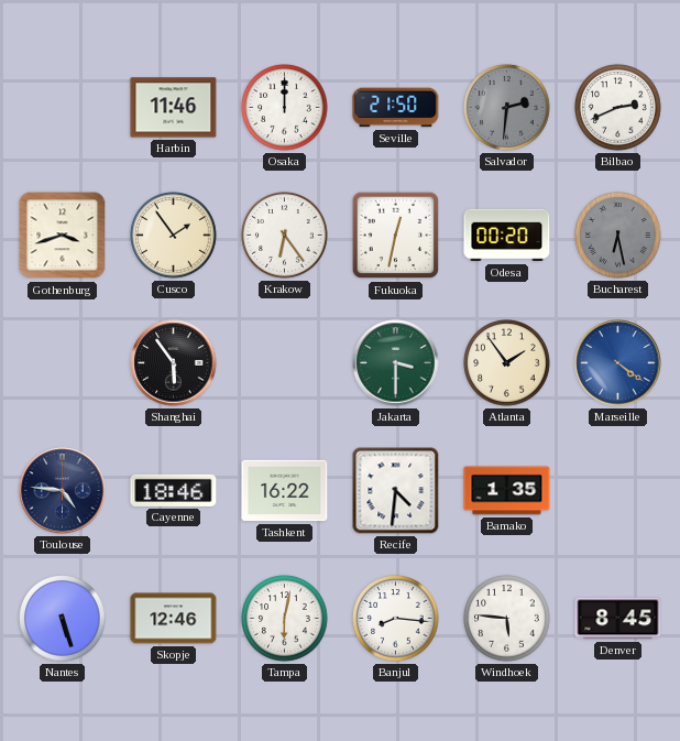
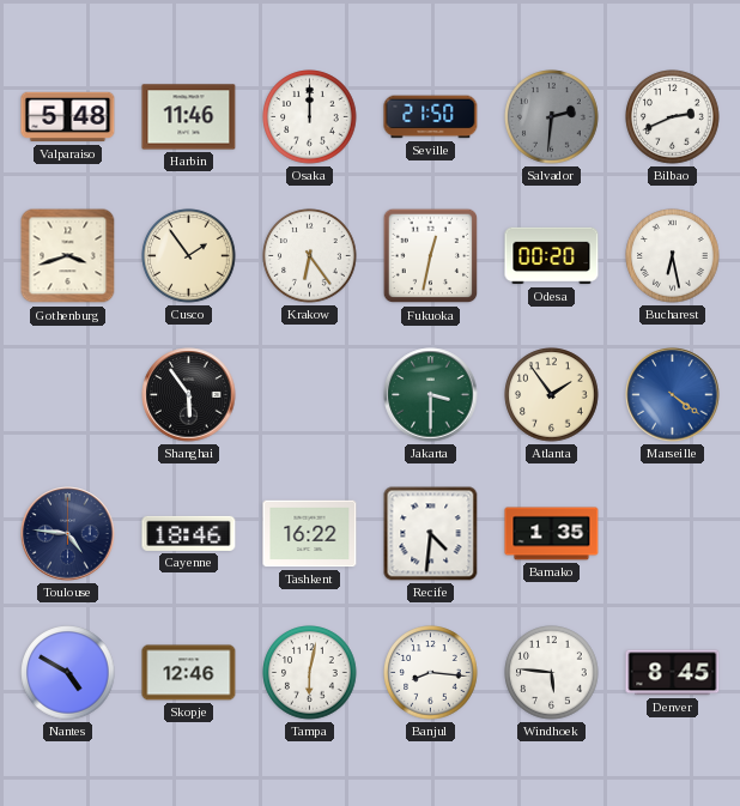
Valparaiso: none -> 5:48
Bucharest dial: grey -> white
Nantes: 5:27 -> 4:50
